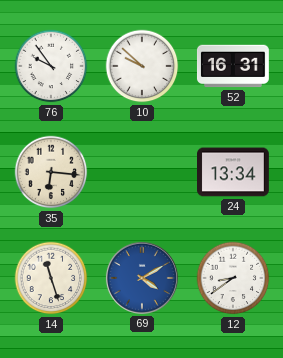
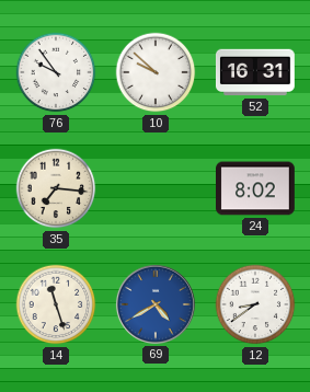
35: 6:16 -> 7:16
24: 13:34 -> 8:02
69: 4:10 -> 4:40
